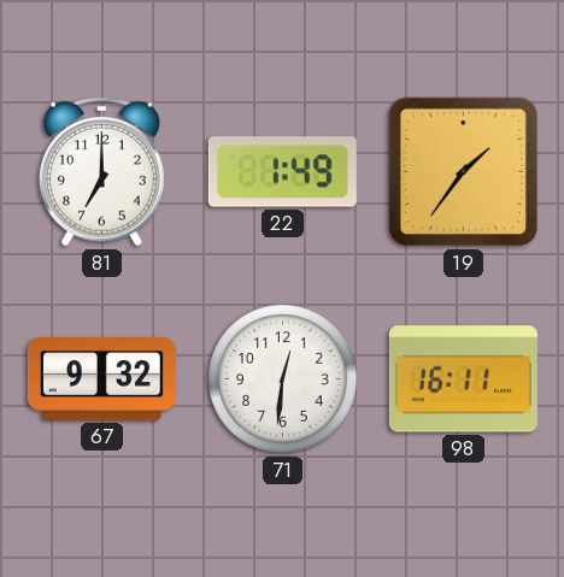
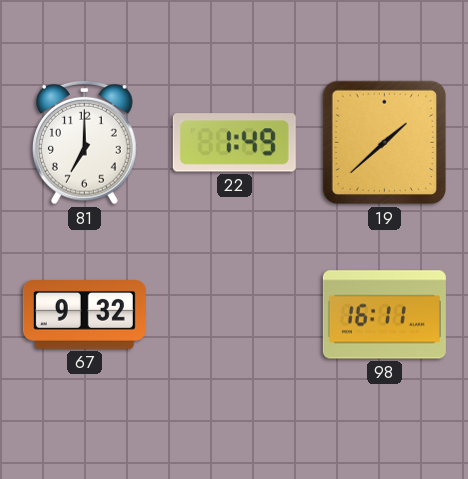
19: 1:36 -> 1:38
71: 12:31 -> none
